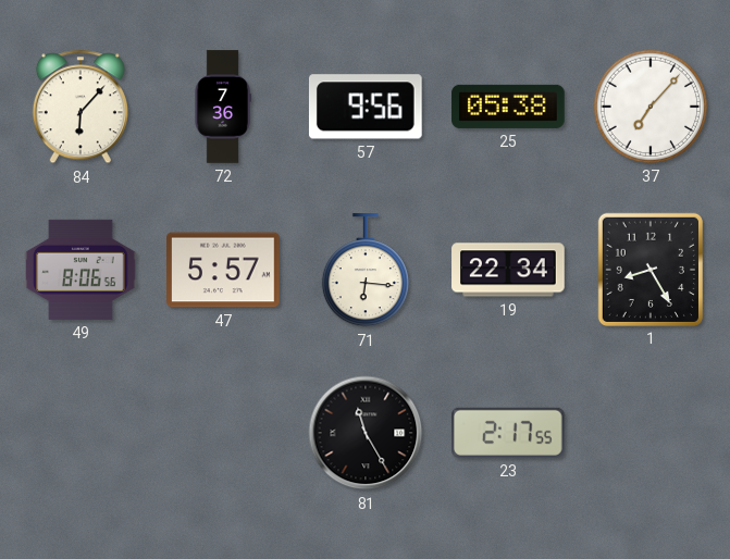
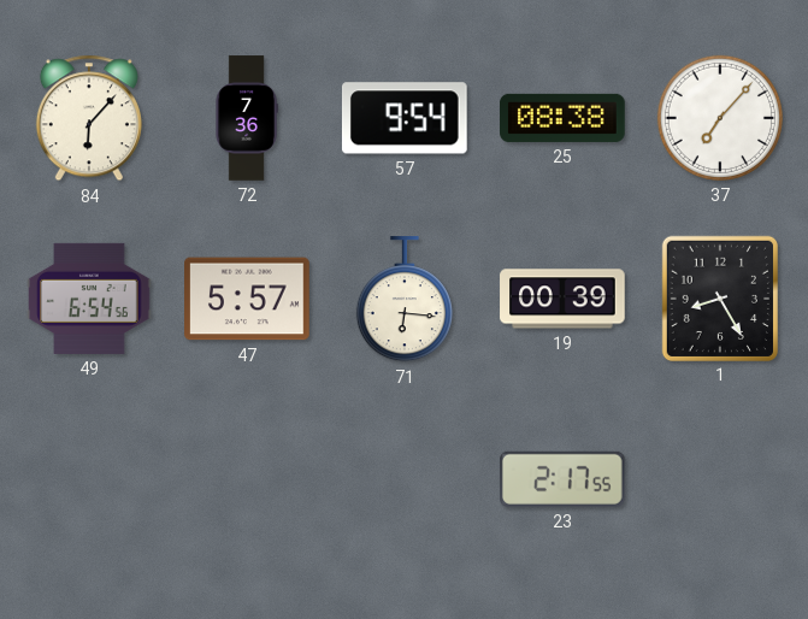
57: 9:56 -> 9:54
25: 05:38 -> 08:38
49: 8:06 -> 6:54
19: 22:34 -> 00:39
81: 11:25 -> none
